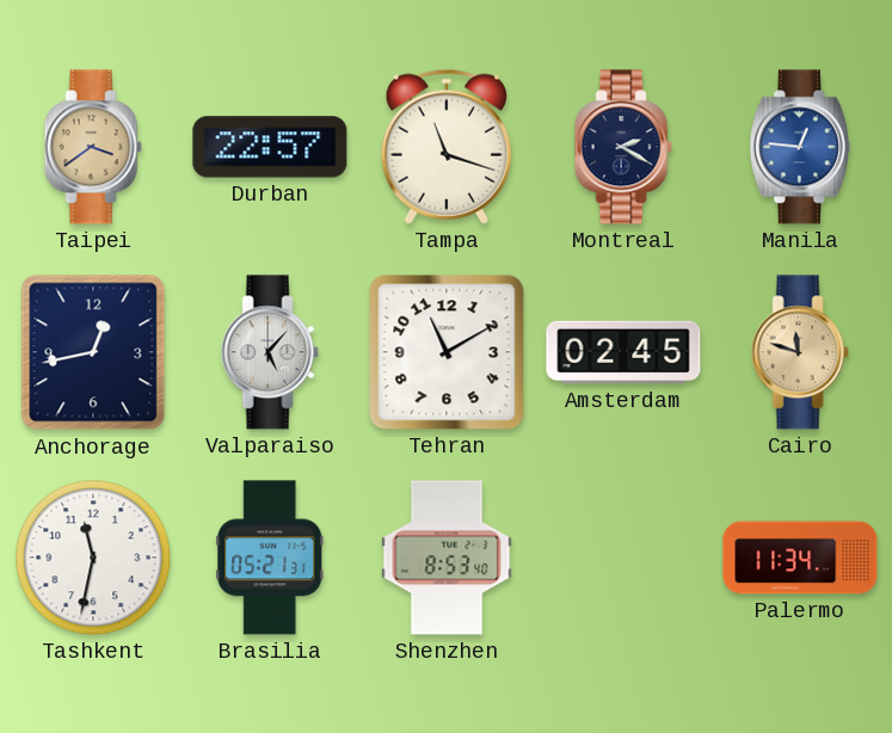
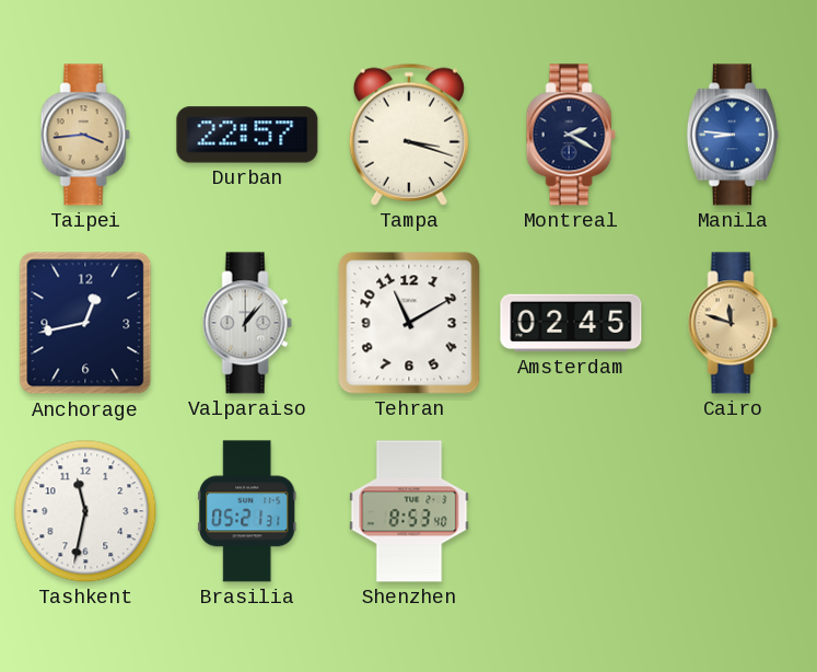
Taipei: 3:39 -> 3:44
Tampa: 11:18 -> 3:18
Manila: 12:46 -> 8:46
Valparaiso: 5:07 -> 1:07
Palermo: 11:34 -> none
